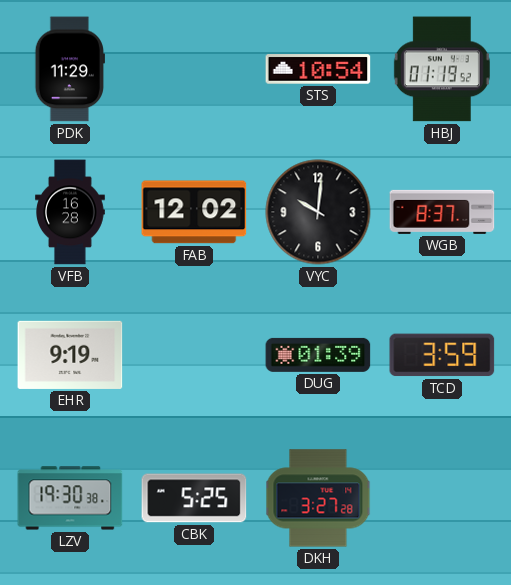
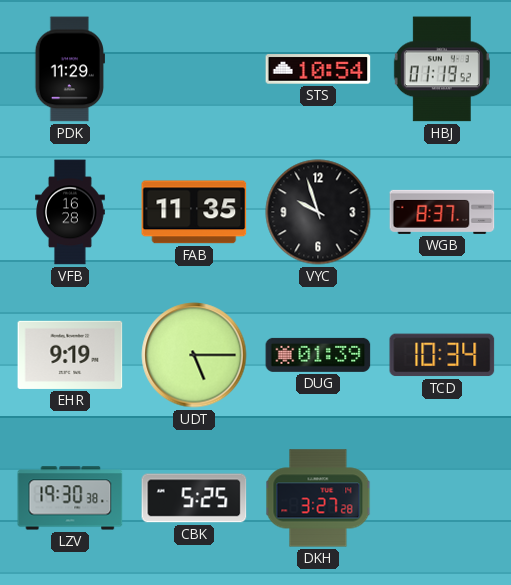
FAB: 12:02 -> 11:35
VYC: 10:01 -> 9:57
UDT: none -> 5:15
TCD: 3:59 -> 10:34
